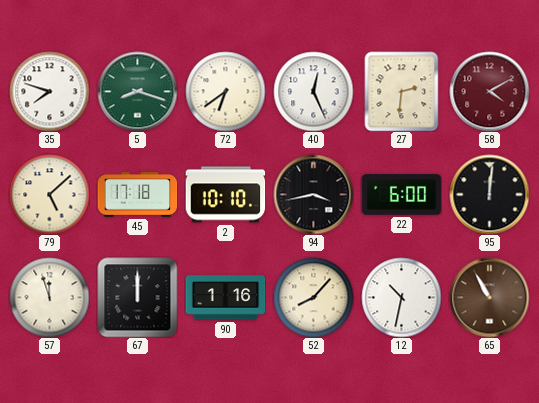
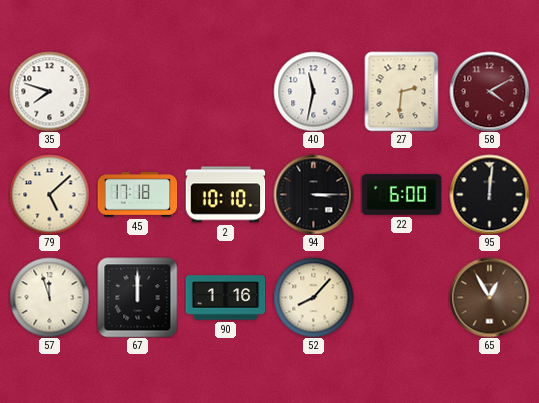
5: 8:18 -> none
72: 6:39 -> none
40: 12:26 -> 11:32
94: 3:43 -> 3:15
12: 10:32 -> none
65: 10:55 -> 12:55
